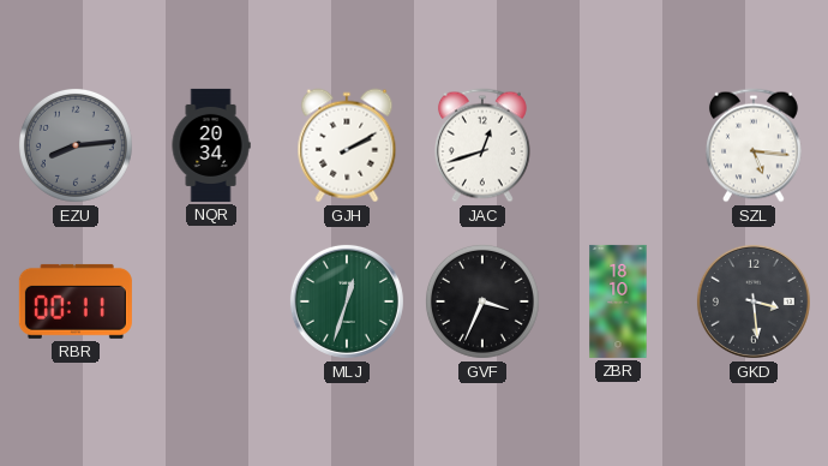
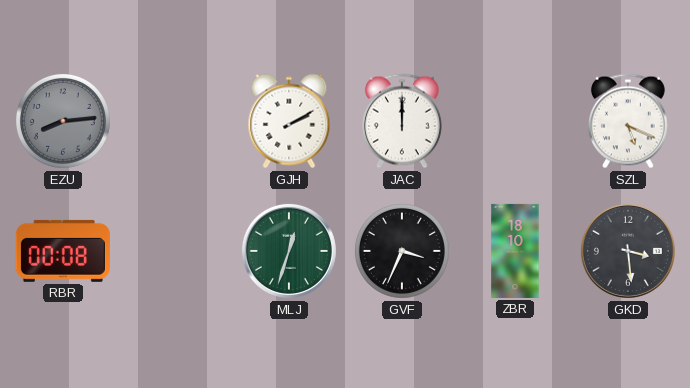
NQR: 20:34 -> none
JAC: 12:42 -> 12:00
SZL: 5:16 -> 5:19
RBR: 00:11 -> 00:08
